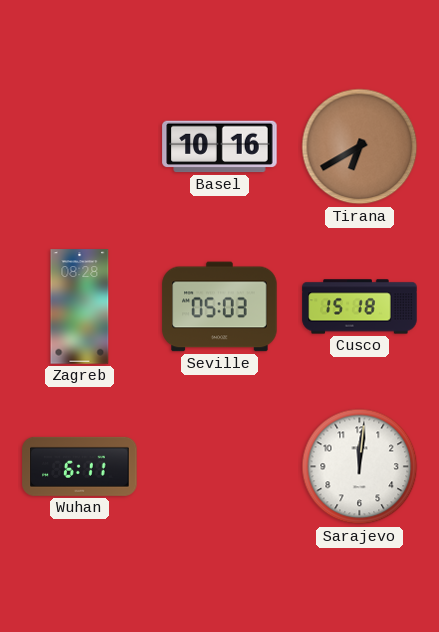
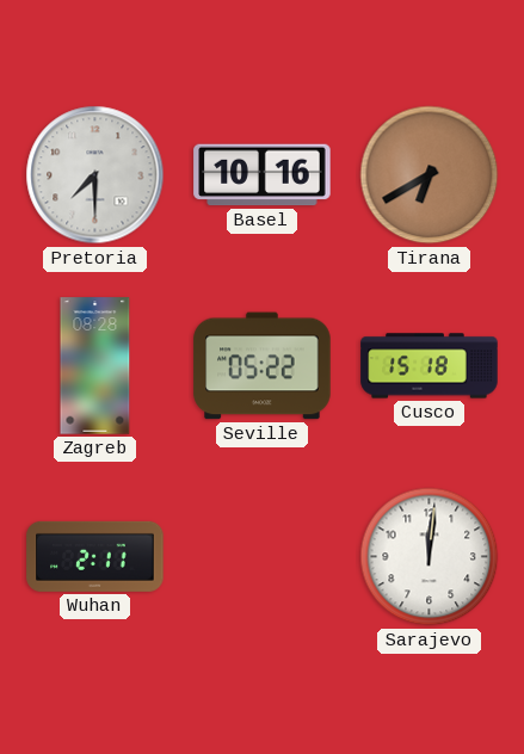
Pretoria: none -> 7:30
Seville: 05:03 -> 05:22
Wuhan: 6:11 -> 2:11
